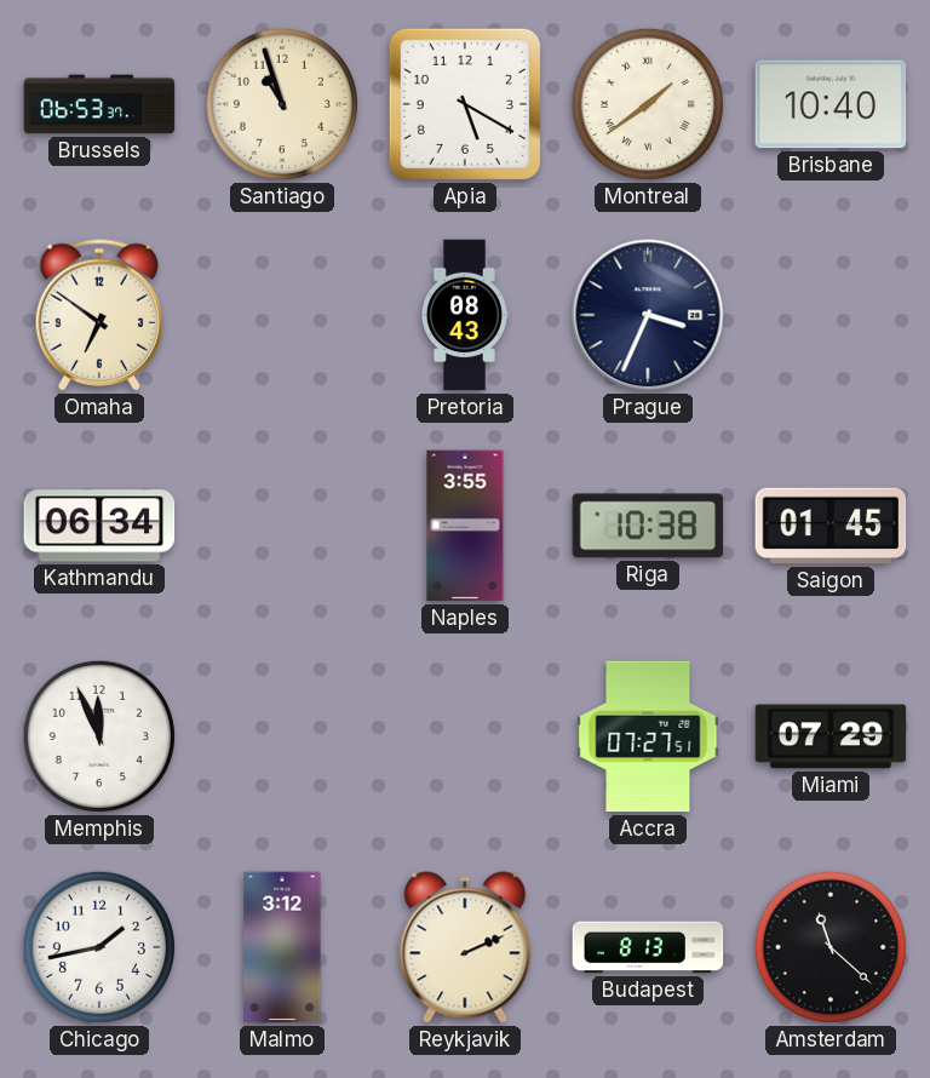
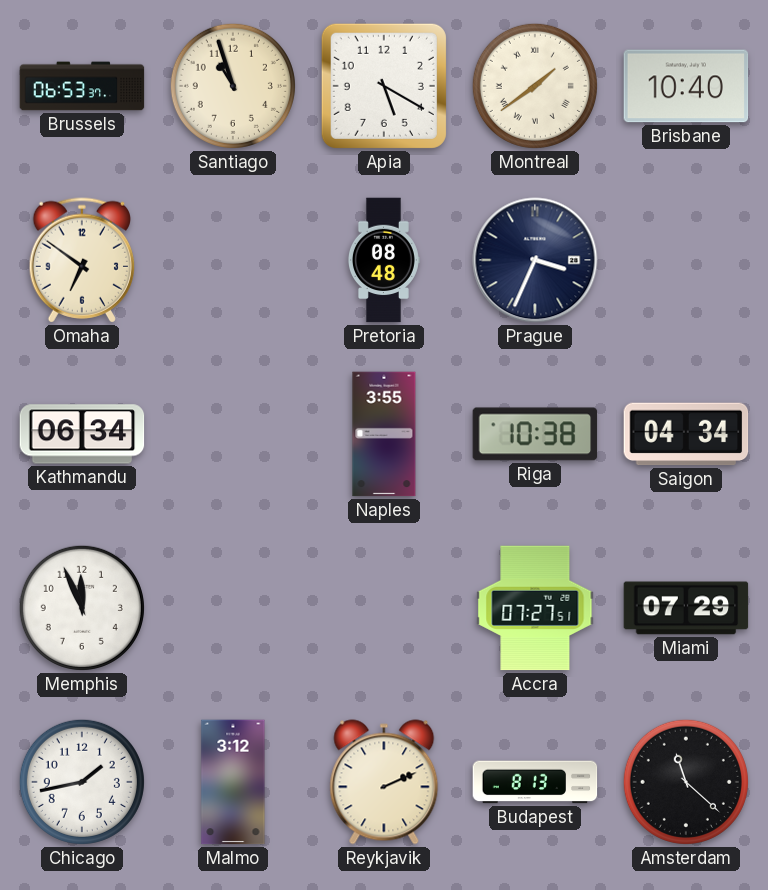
Pretoria: 08:43 -> 08:48
Saigon: 01:45 -> 04:34
